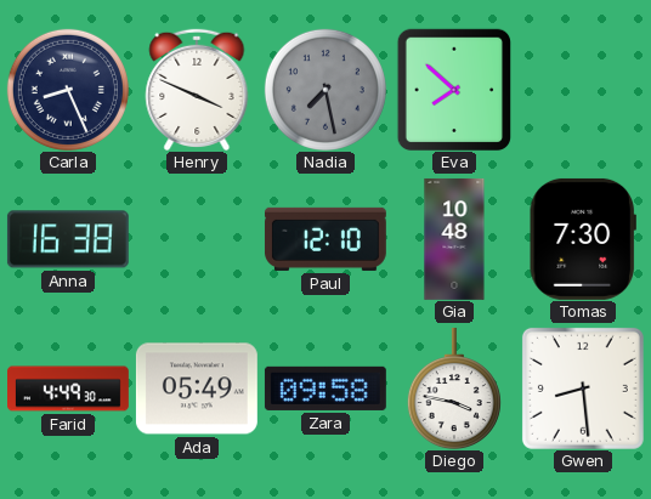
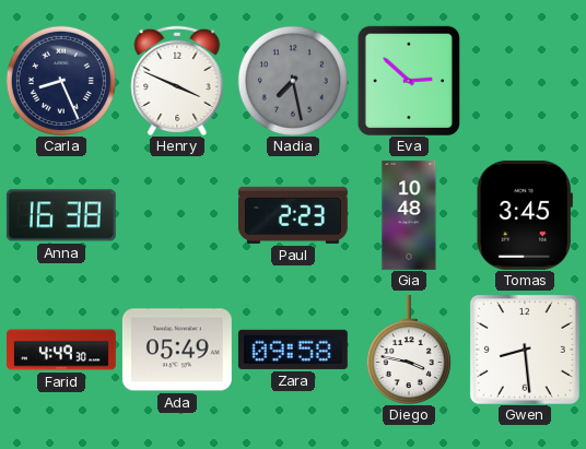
Eva: 7:52 -> 2:52
Paul: 12:10 -> 2:23
Tomas: 7:30 -> 3:45
